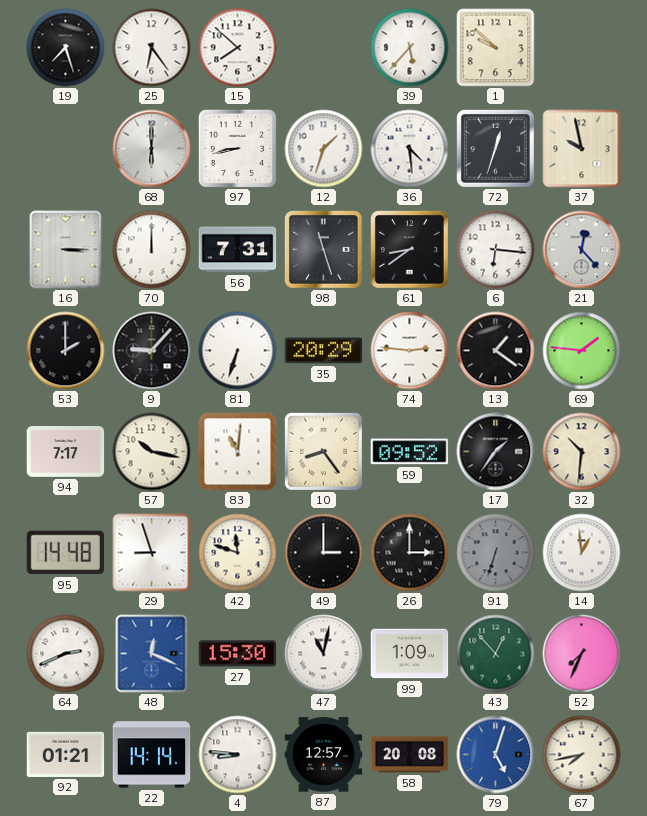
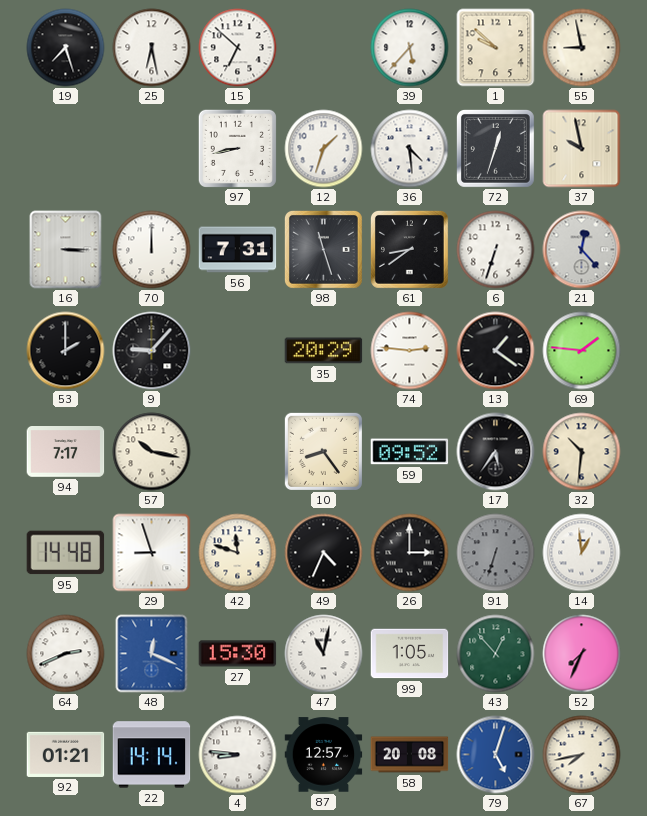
25: 6:24 -> 6:28
15: 7:52 -> 6:52
55: none -> 8:58
68: 6:00 -> none
6: 6:16 -> 6:33
81: 6:33 -> none
83: 11:01 -> none
17: 1:36 -> 5:36
49: 3:00 -> 4:34
99: 1:09 -> 1:05
